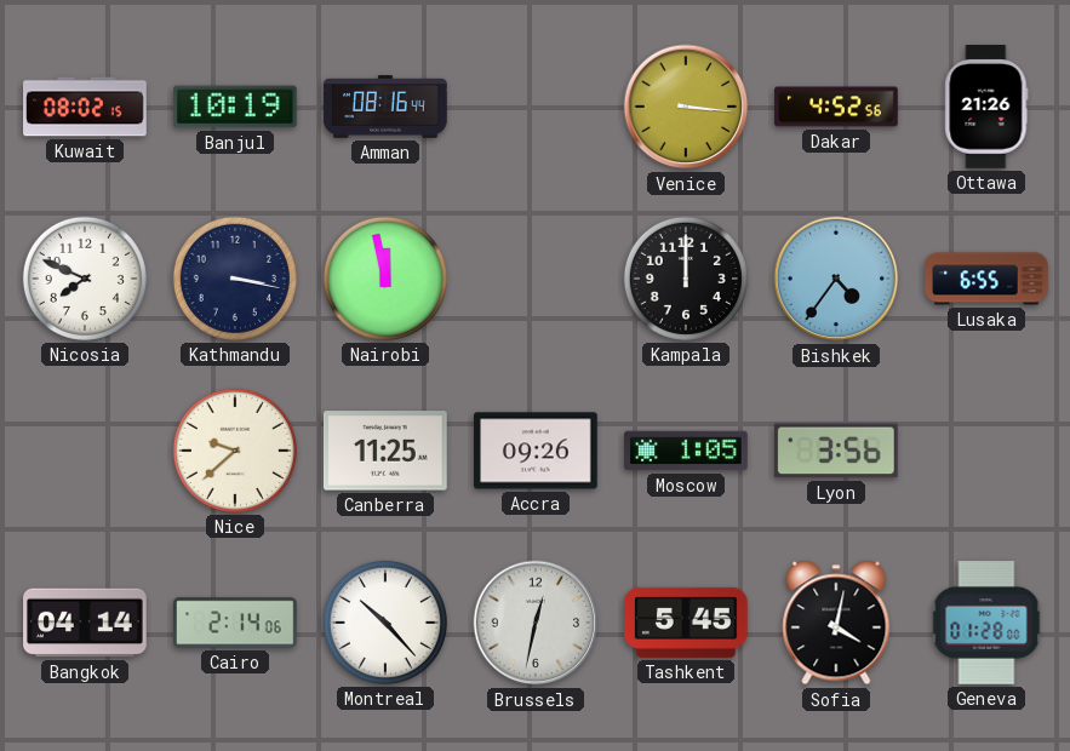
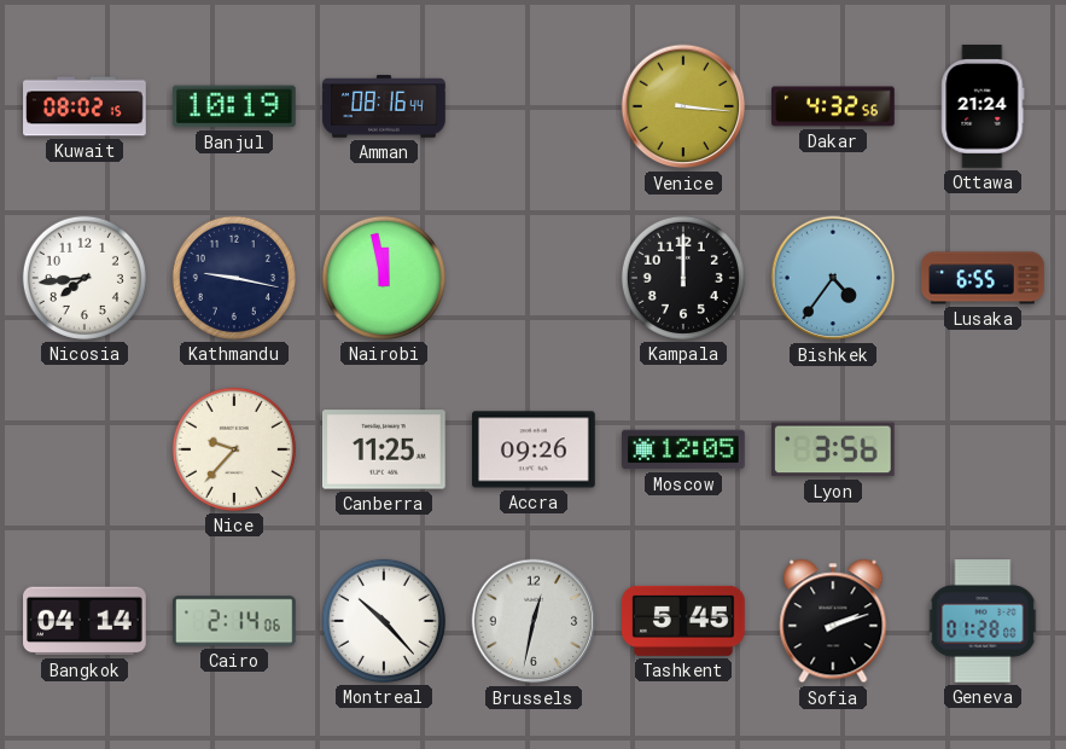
Dakar: 4:52 -> 4:32
Ottawa: 21:26 -> 21:24
Nicosia: 7:49 -> 7:44
Kathmandu: 3:17 -> 9:17
Nice: 9:38 -> 9:37
Moscow: 1:05 -> 12:05
Sofia: 4:02 -> 2:12
